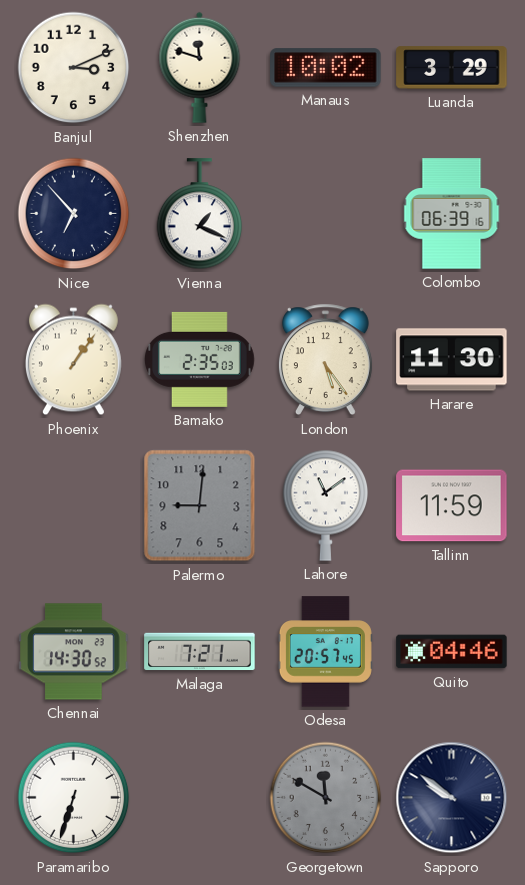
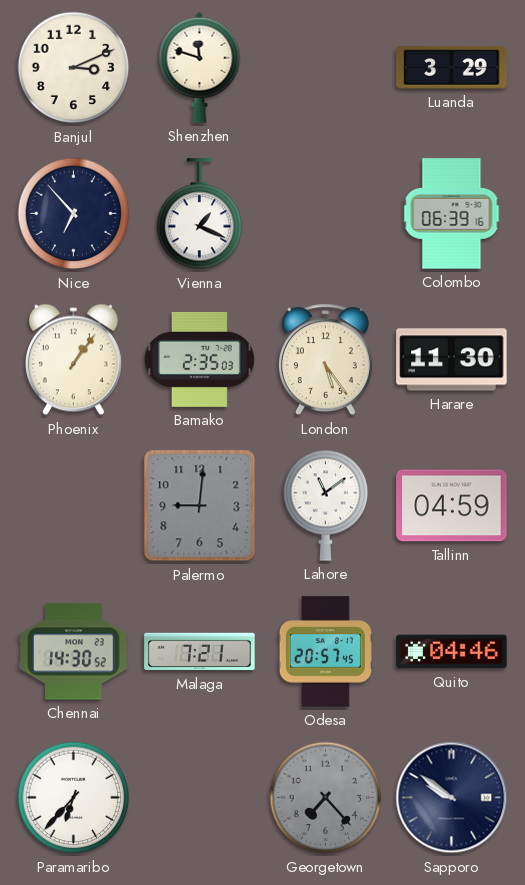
Manaus: 10:02 -> none
Tallinn: 11:59 -> 04:59
Paramaribo: 6:33 -> 6:37
Georgetown: 11:50 -> 7:23
